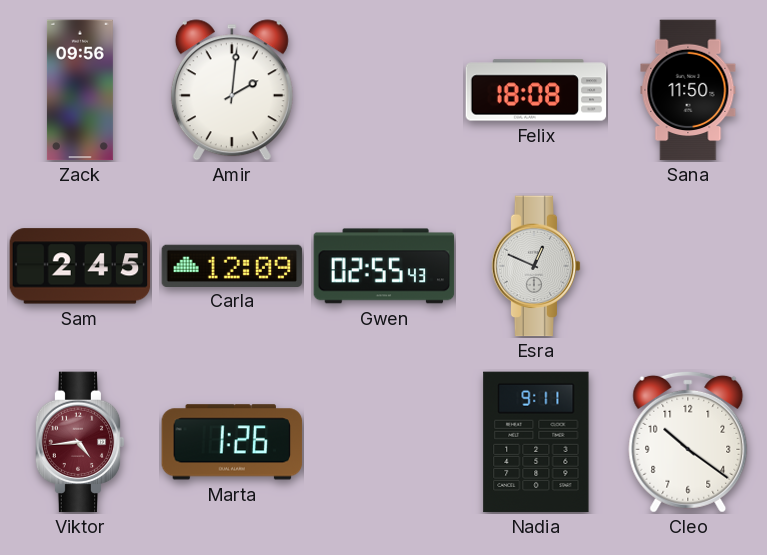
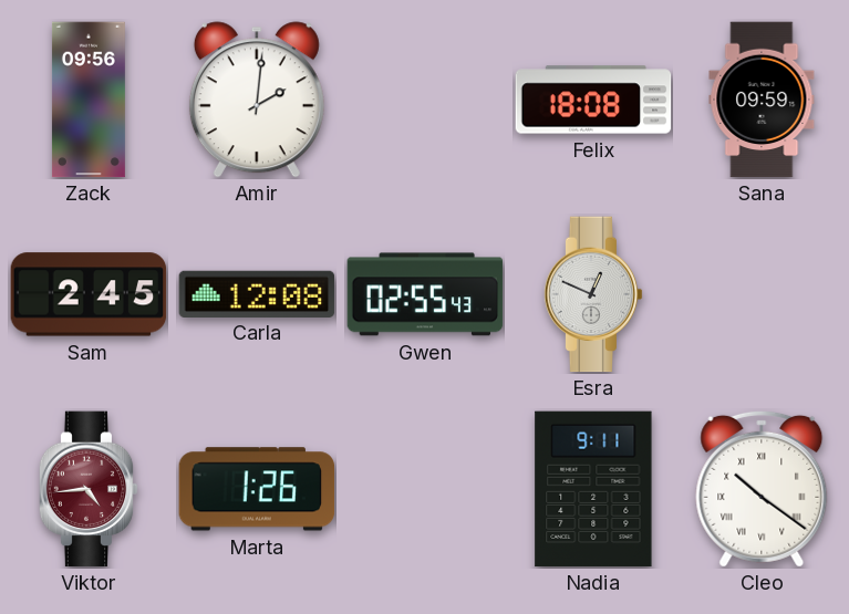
Sana: 11:50 -> 09:59
Carla: 12:09 -> 12:08
Cleo numerals: Arabic -> Roman
